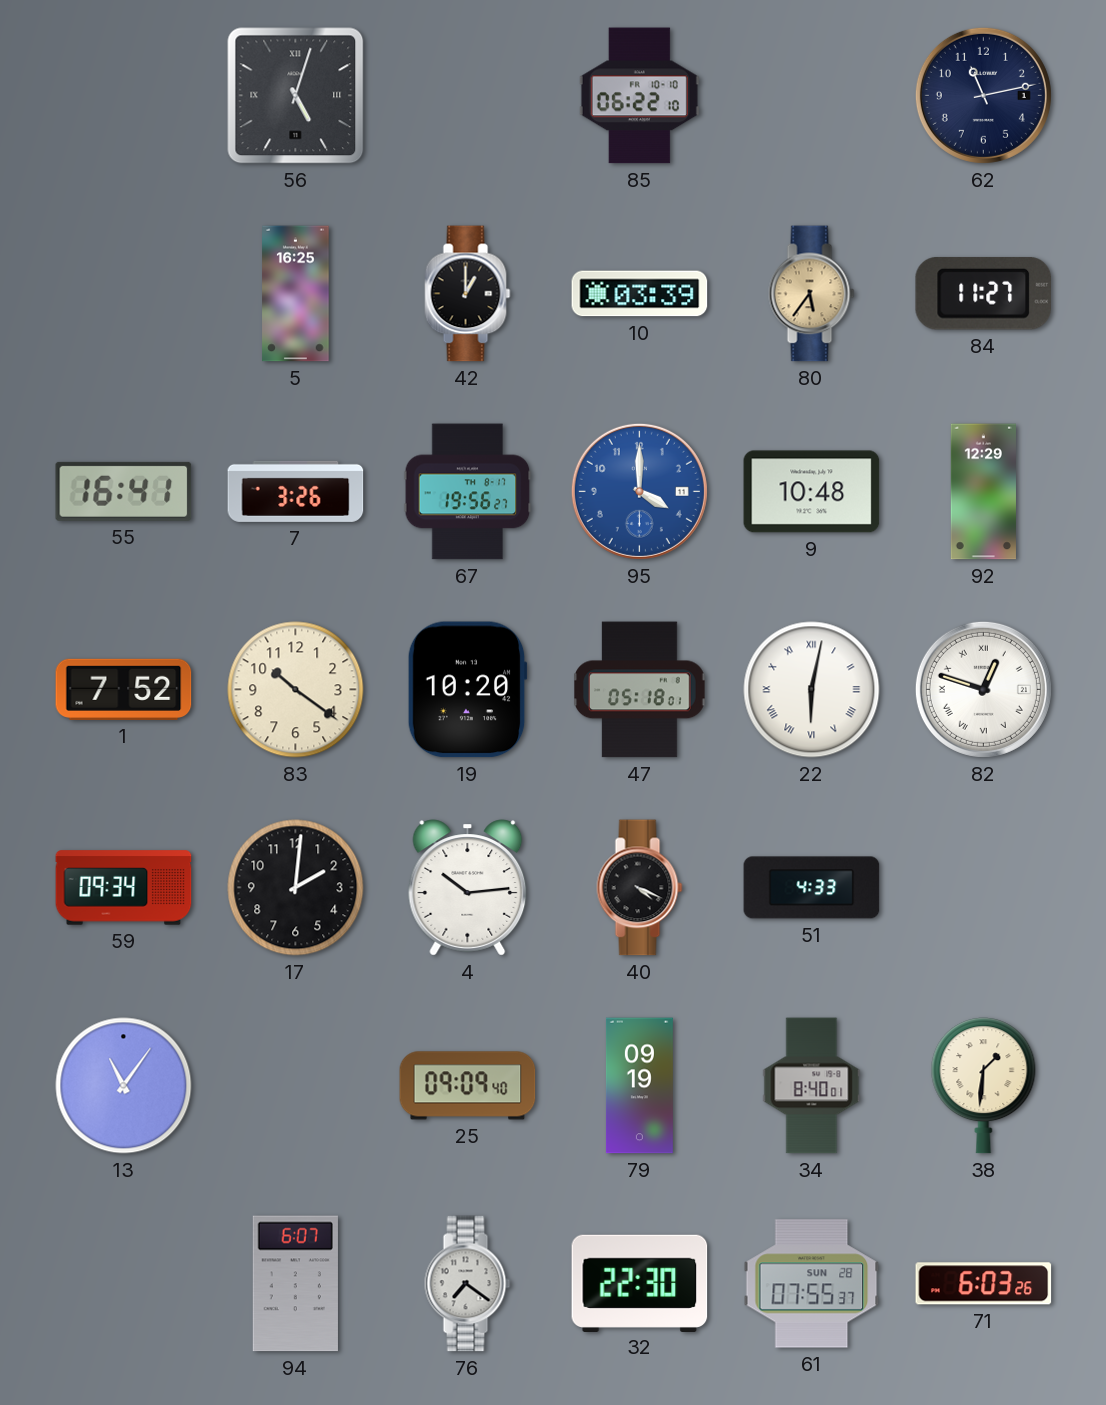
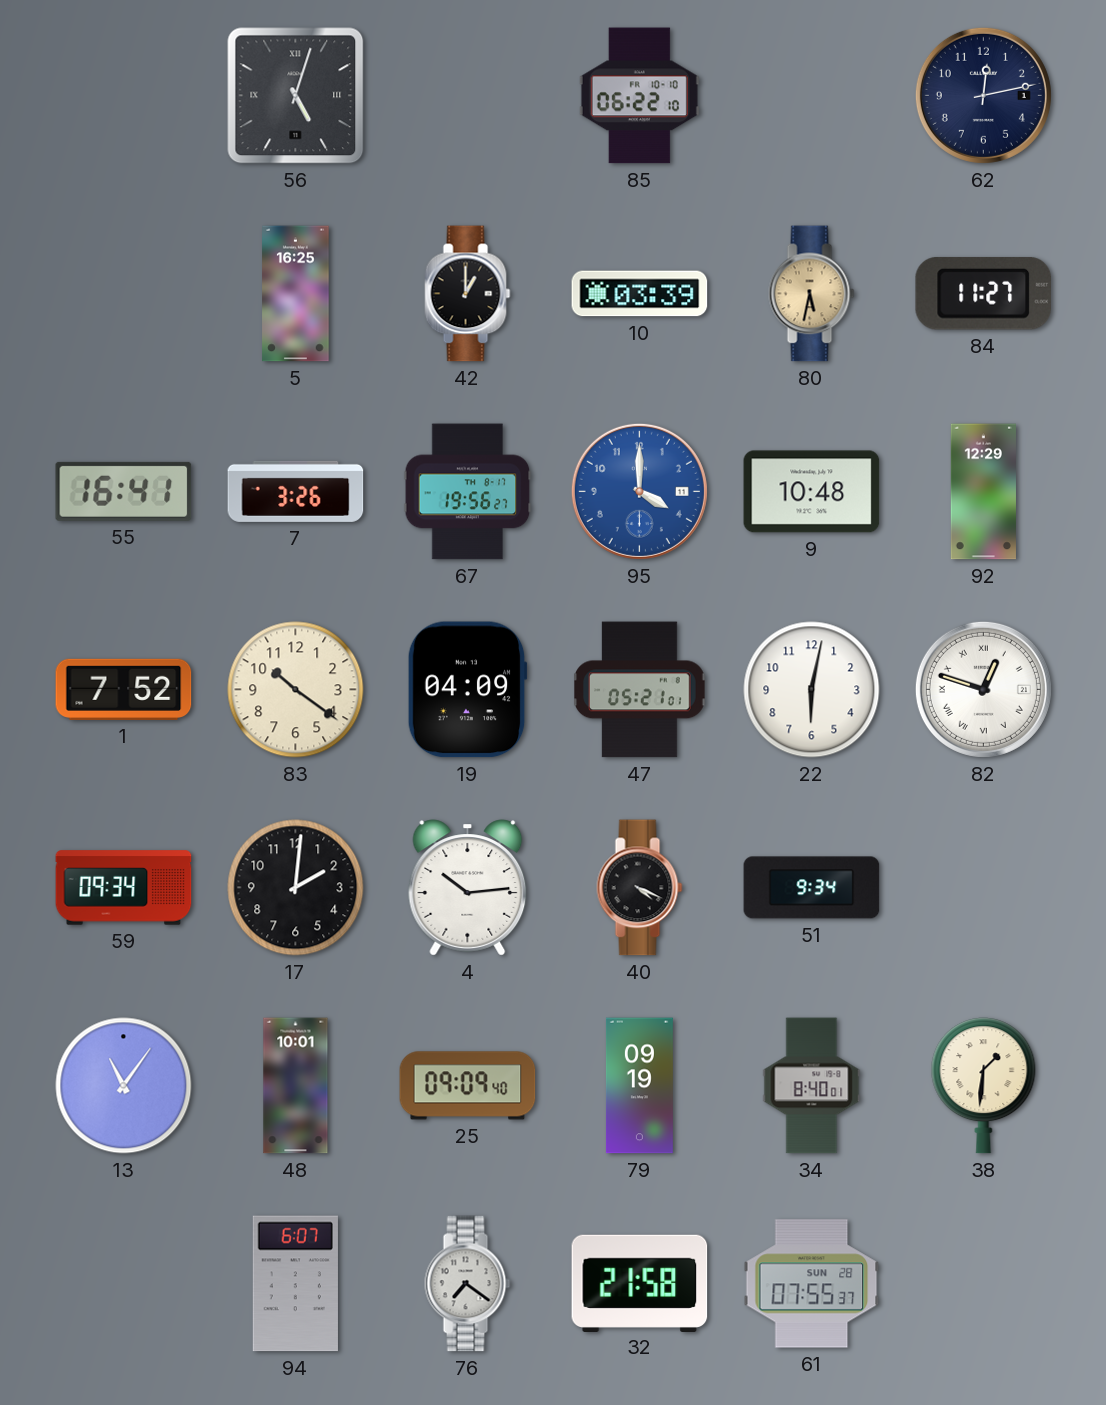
62: 11:13 -> 12:13
80: 5:36 -> 5:32
19: 10:20 -> 04:09
47: 05:18 -> 05:21
22 numerals: Roman -> Arabic
51: 4:33 -> 9:34
48: none -> 10:01
32: 22:30 -> 21:58
71: 6:03 -> none
